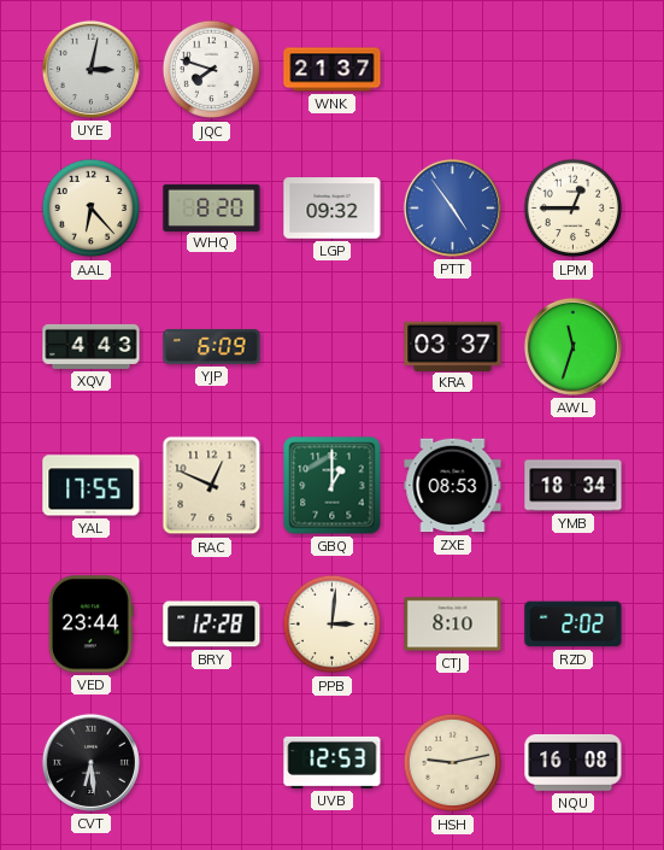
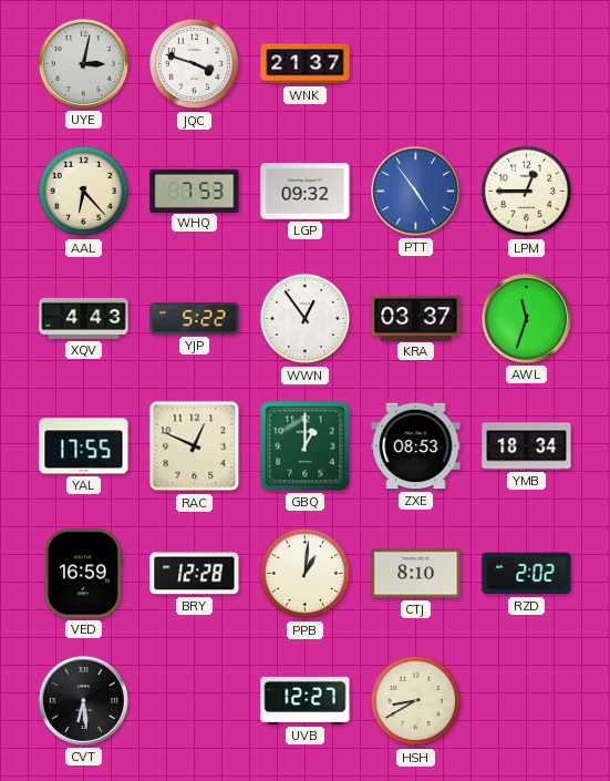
JQC: 7:48 -> 3:48
WHQ: 8:20 -> 7:53
YJP: 6:09 -> 5:22
WWN: none -> 12:54
VED: 23:44 -> 16:59
PPB: 3:01 -> 1:01
UVB: 12:53 -> 12:27
HSH: 9:13 -> 8:40
NQU: 16:08 -> none
